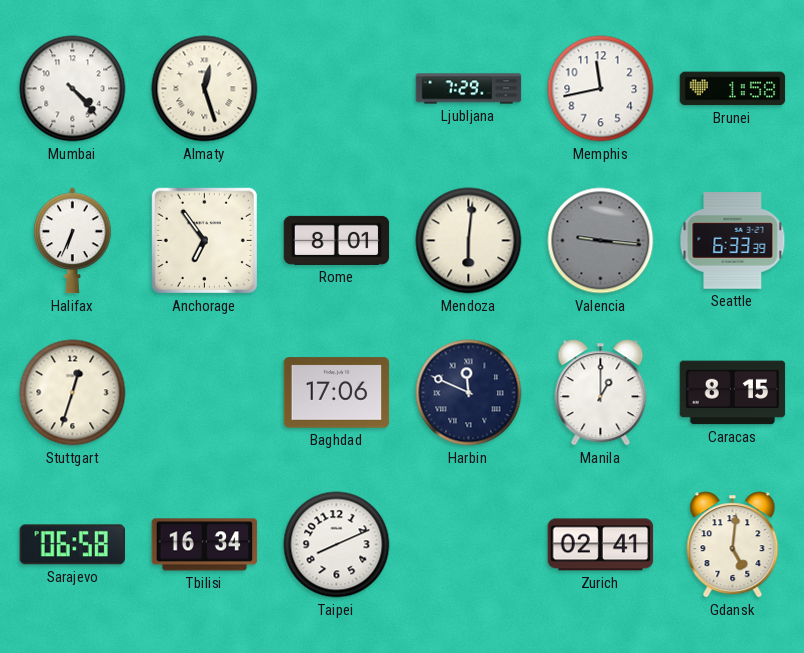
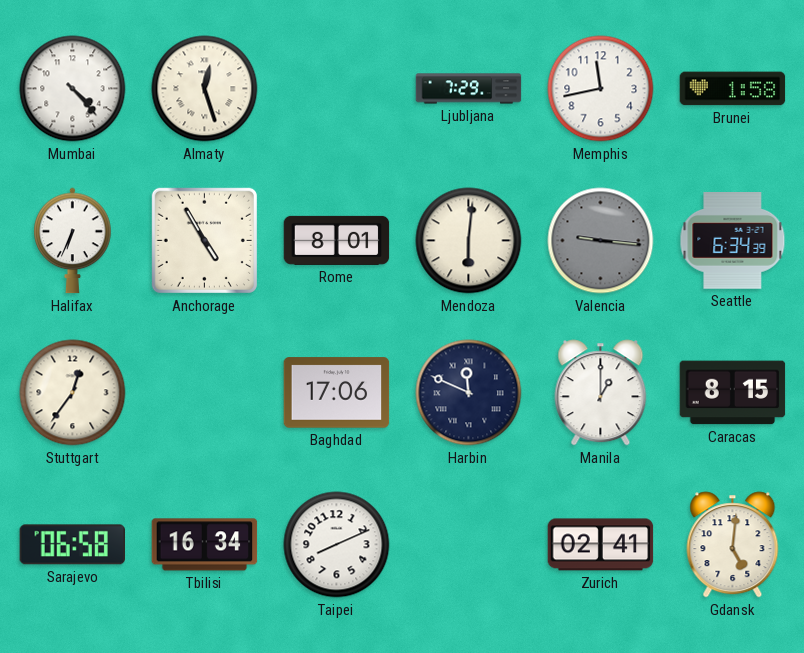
Anchorage: 6:54 -> 4:55
Seattle: 6:33 -> 6:34
Stuttgart: 12:33 -> 12:36
